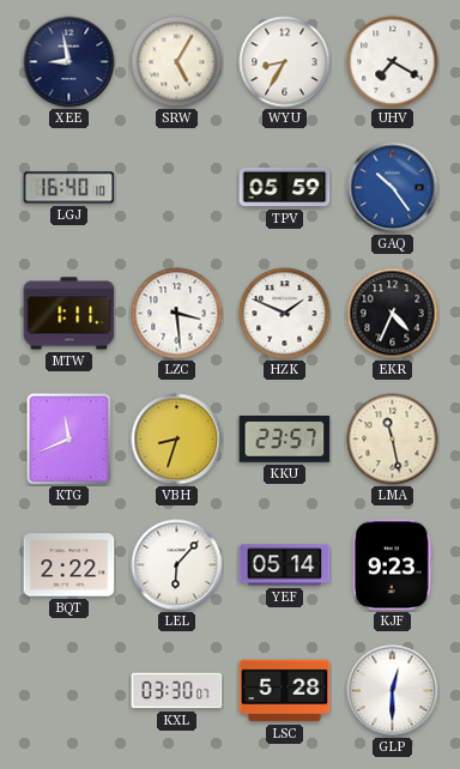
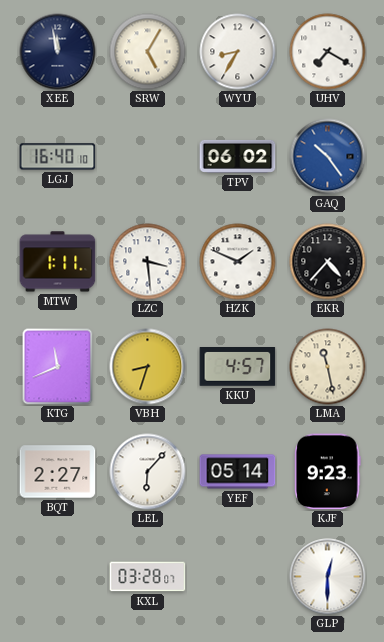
XEE: 8:58 -> 11:58
TPV: 05:59 -> 06:02
EKR: 4:34 -> 4:37
KKU: 23:57 -> 4:57
BQT: 2:22 -> 2:27
KXL: 03:30 -> 03:28
LSC: 5:28 -> none
